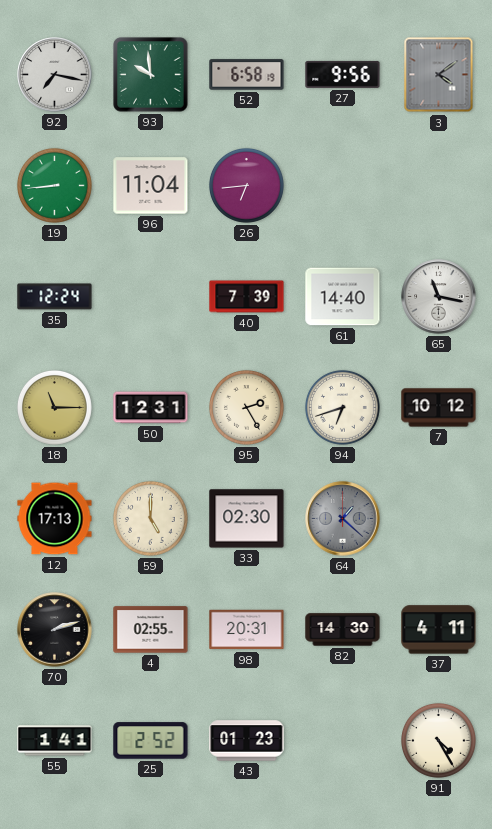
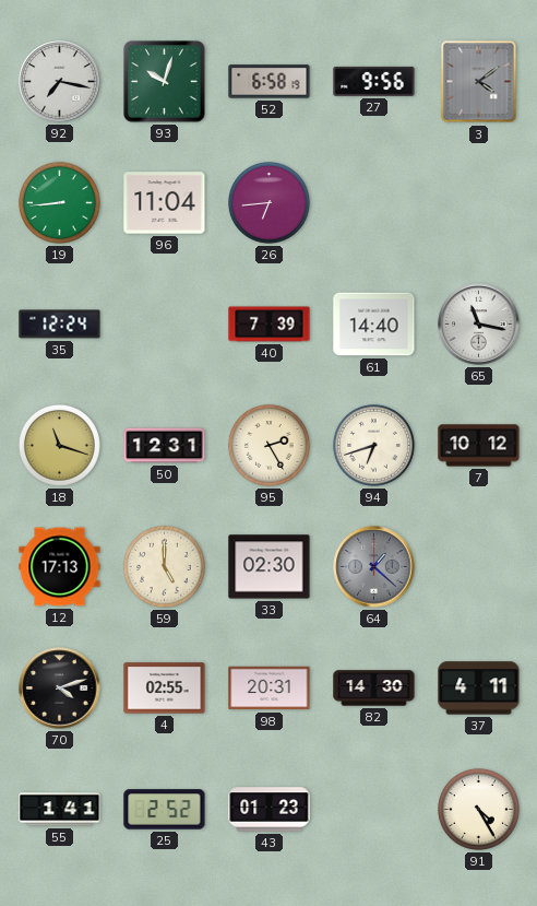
93: 9:59 -> 10:03
18: 11:15 -> 11:18
70: 2:12 -> 4:12
